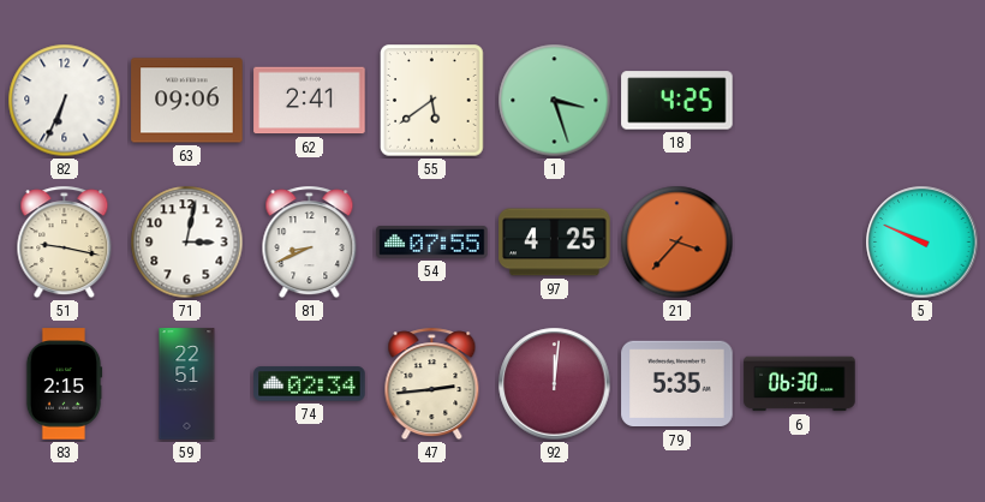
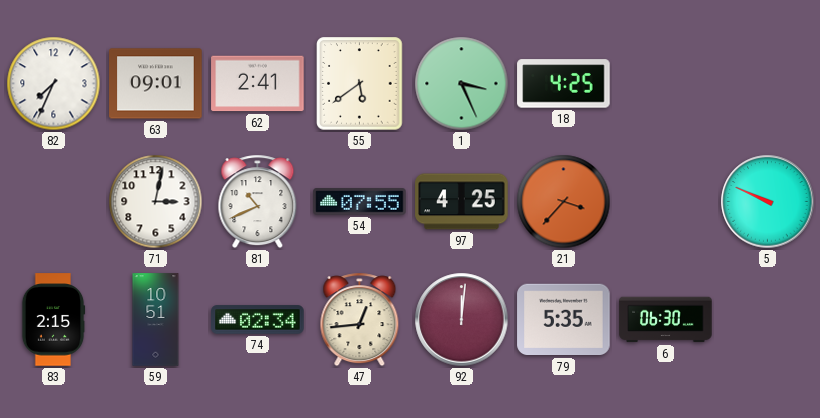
82: 6:34 -> 7:34
63: 09:06 -> 09:01
1: 3:27 -> 3:26
51: 9:17 -> none
81: 8:41 -> 10:41
59: 22:51 -> 10:51
47: 2:44 -> 12:44
